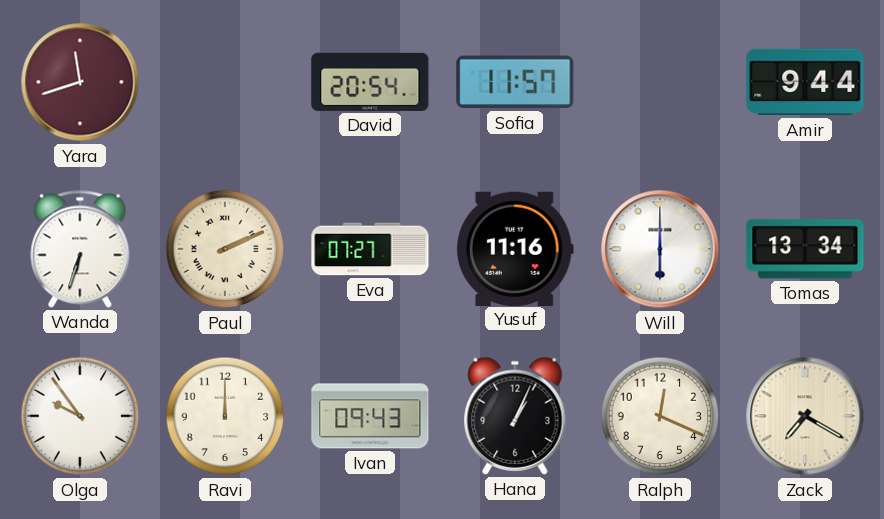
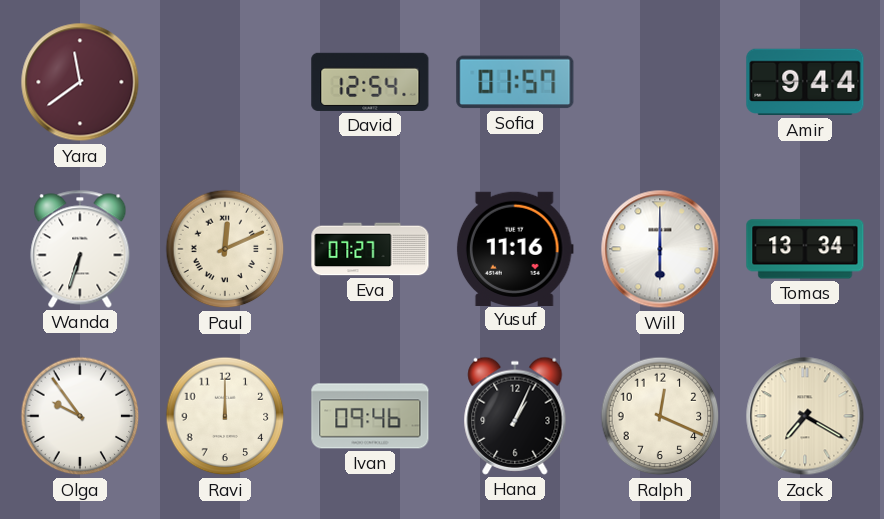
Yara: 11:42 -> 11:39
David: 20:54 -> 12:54
Sofia: 11:57 -> 01:57
Paul: 2:11 -> 12:11
Ivan: 09:43 -> 09:46
